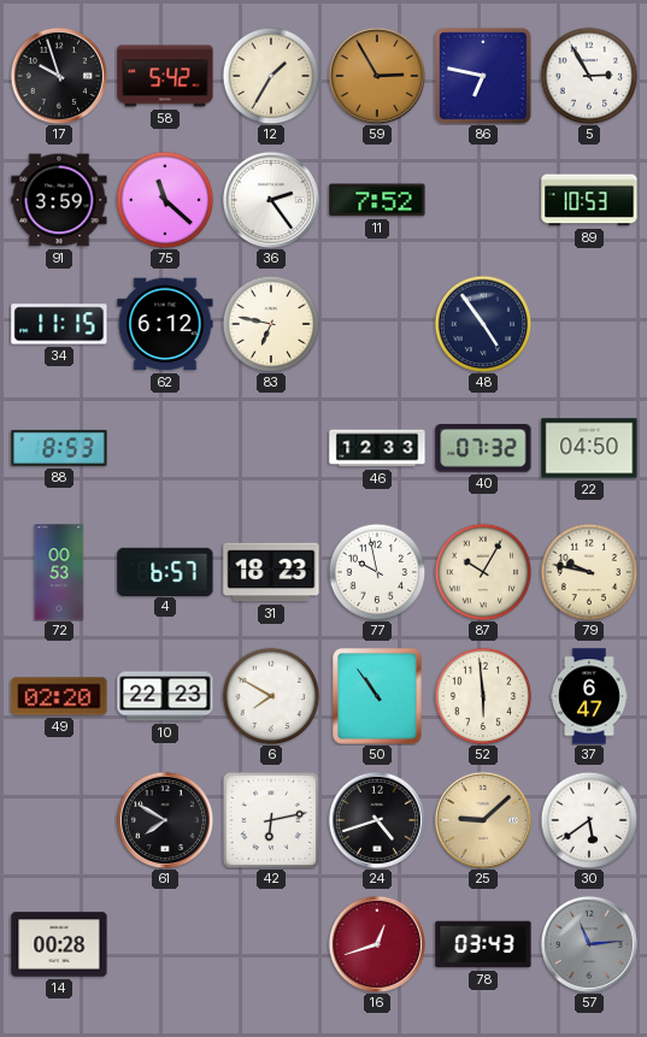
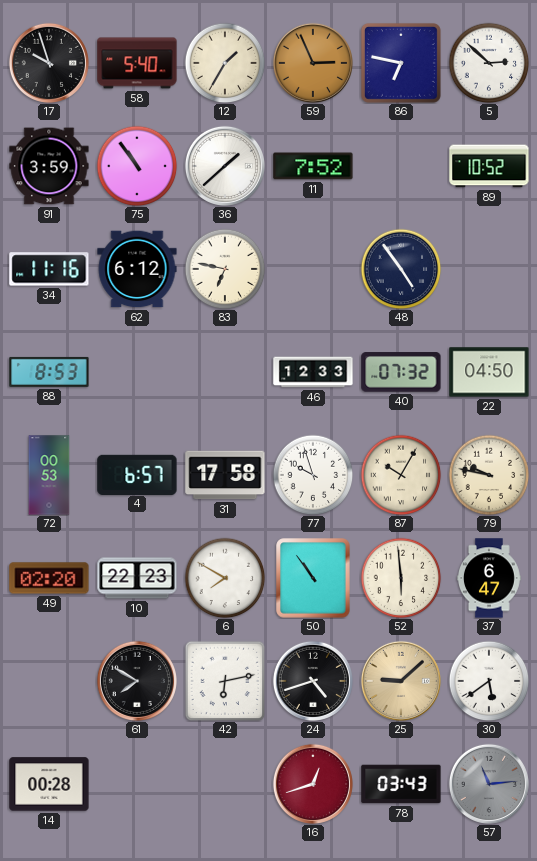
58: 5:42 -> 5:40
59: 2:55 -> 2:56
5: 2:55 -> 2:52
75: 11:22 -> 10:54
36: 2:24 -> 1:38
89: 10:53 -> 10:52
34: 11:15 -> 11:16
31: 18:23 -> 17:58
77: 9:58 -> 9:57
